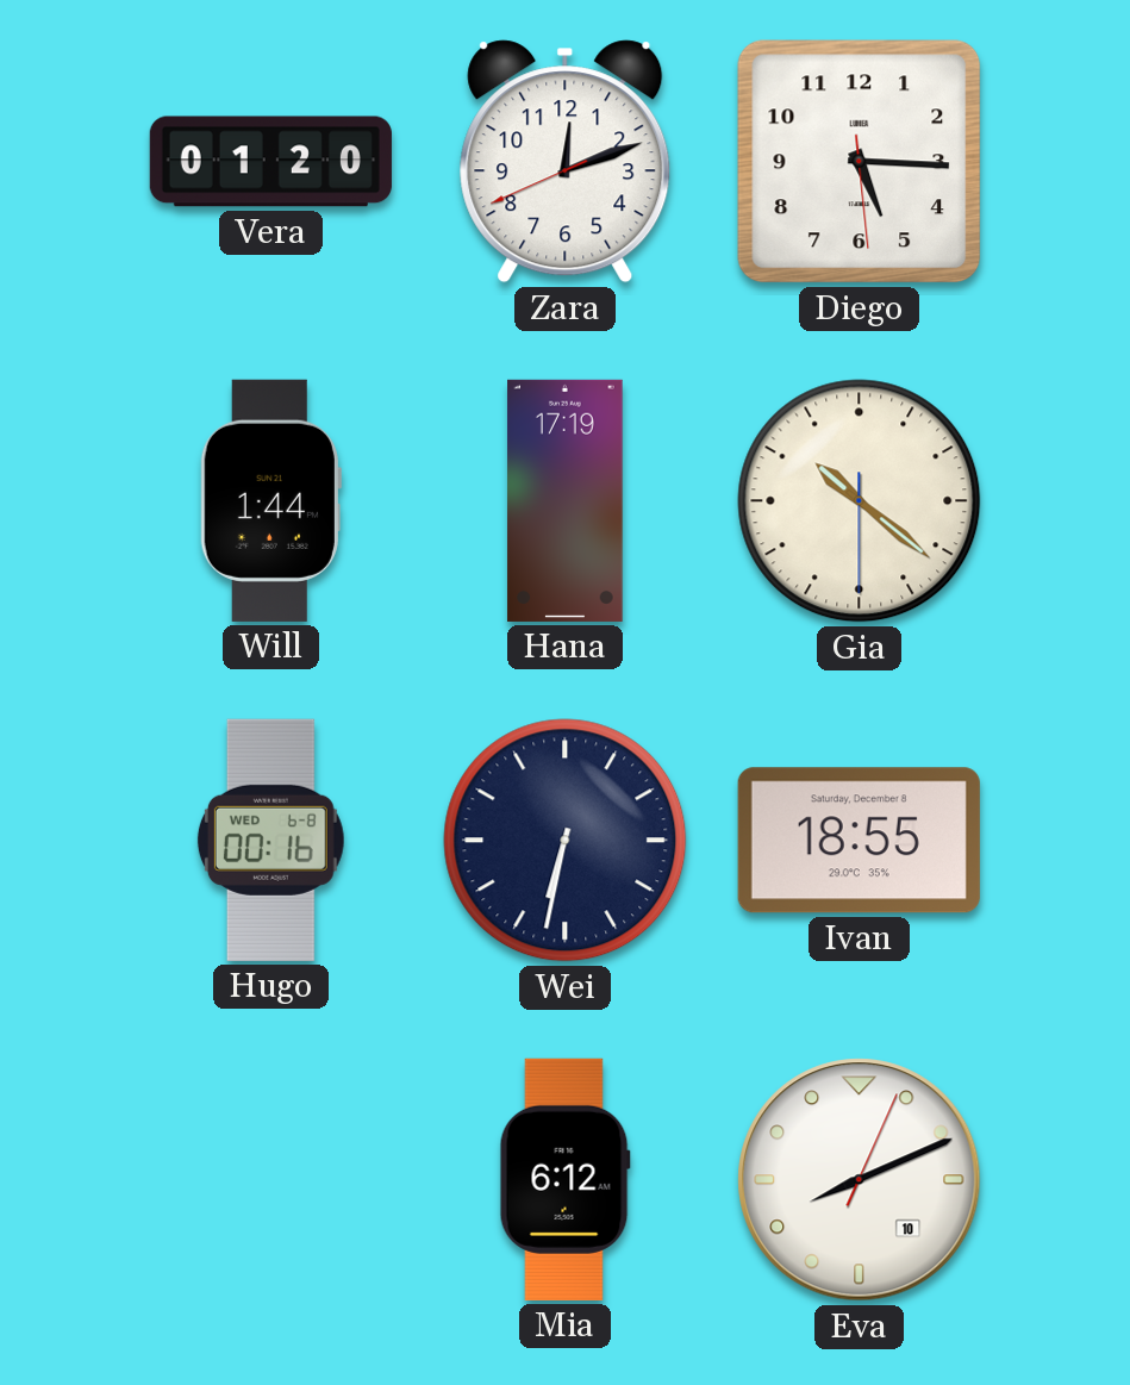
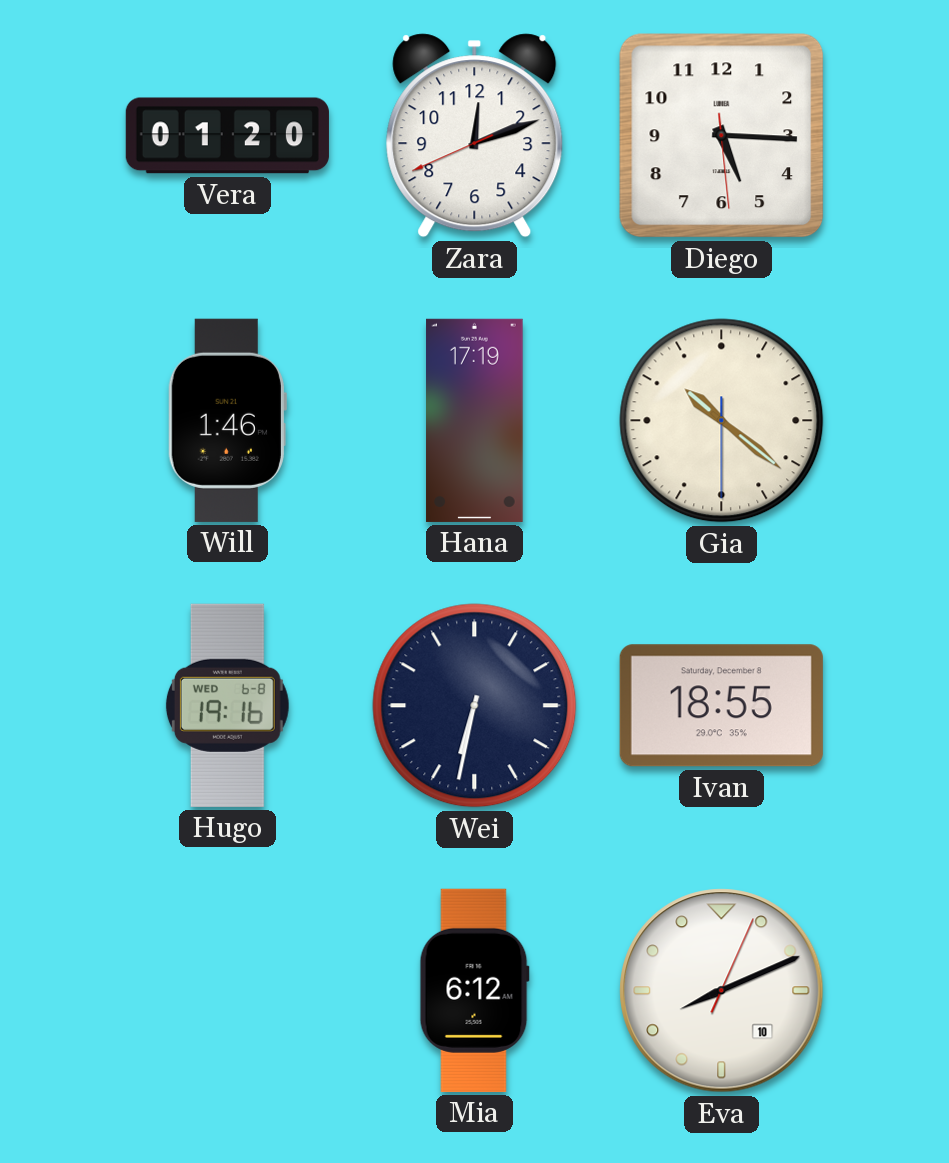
Will: 1:44 -> 1:46
Hugo: 00:16 -> 19:16
